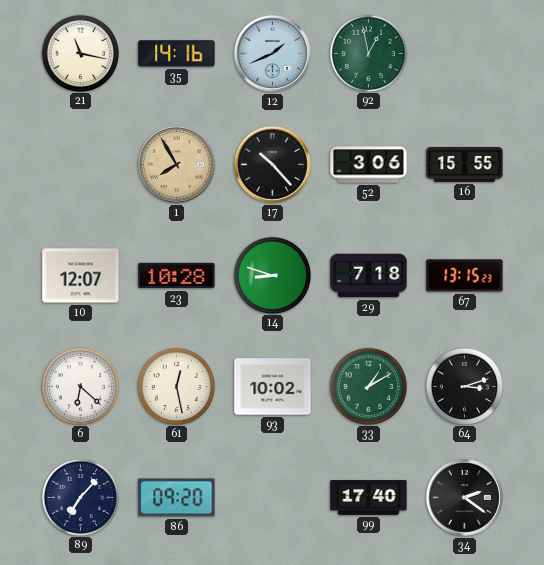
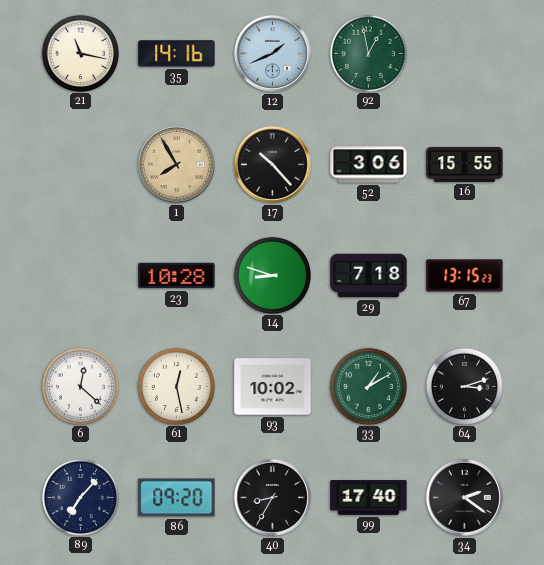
10: 12:07 -> none
6: 6:22 -> 12:22
40: none -> 8:35
